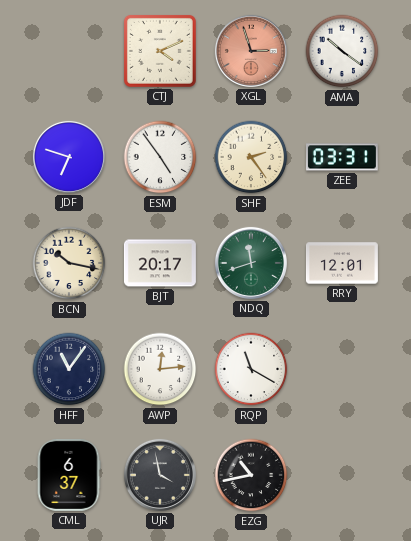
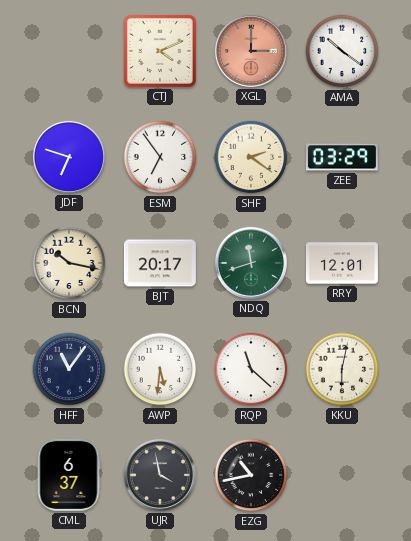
XGL: 2:57 -> 3:00
ESM: 4:54 -> 6:54
SHF: 2:24 -> 2:21
ZEE: 03:31 -> 03:29
AWP: 12:14 -> 5:31
RQP: 11:20 -> 11:22
KKU: none -> 6:02
